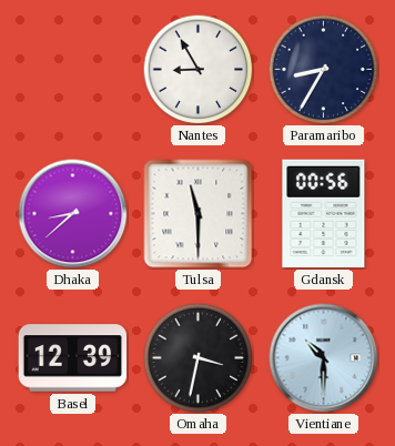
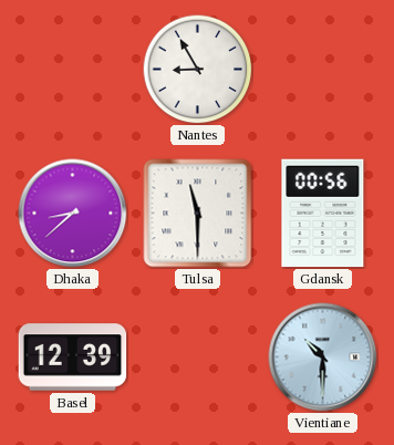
Paramaribo: 8:35 -> none
Omaha: 3:32 -> none
